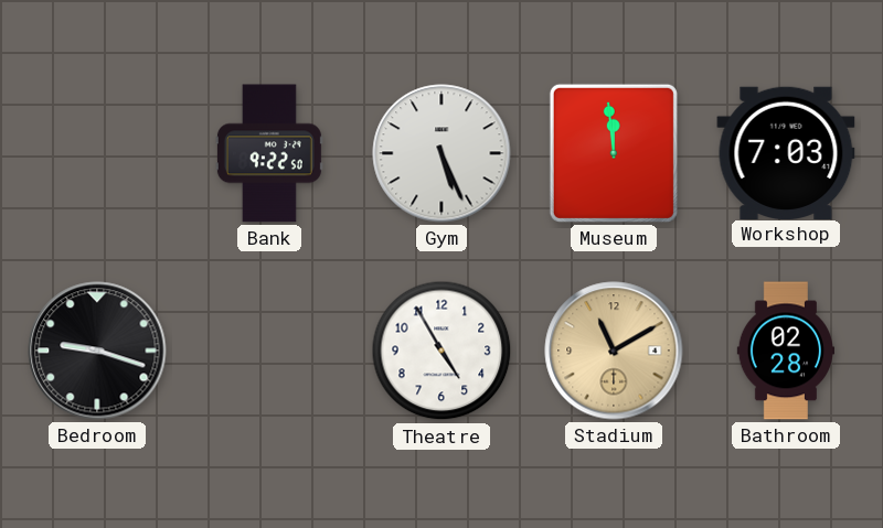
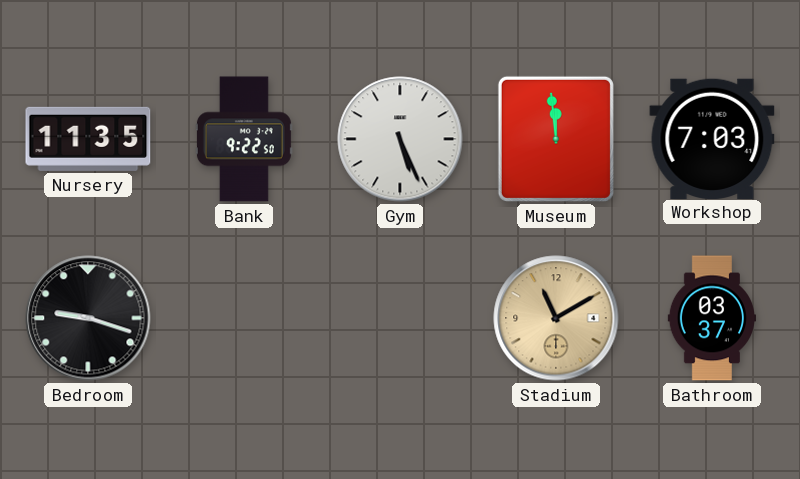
Nursery: none -> 11:35
Theatre: 4:55 -> none
Bathroom: 02:28 -> 03:37
